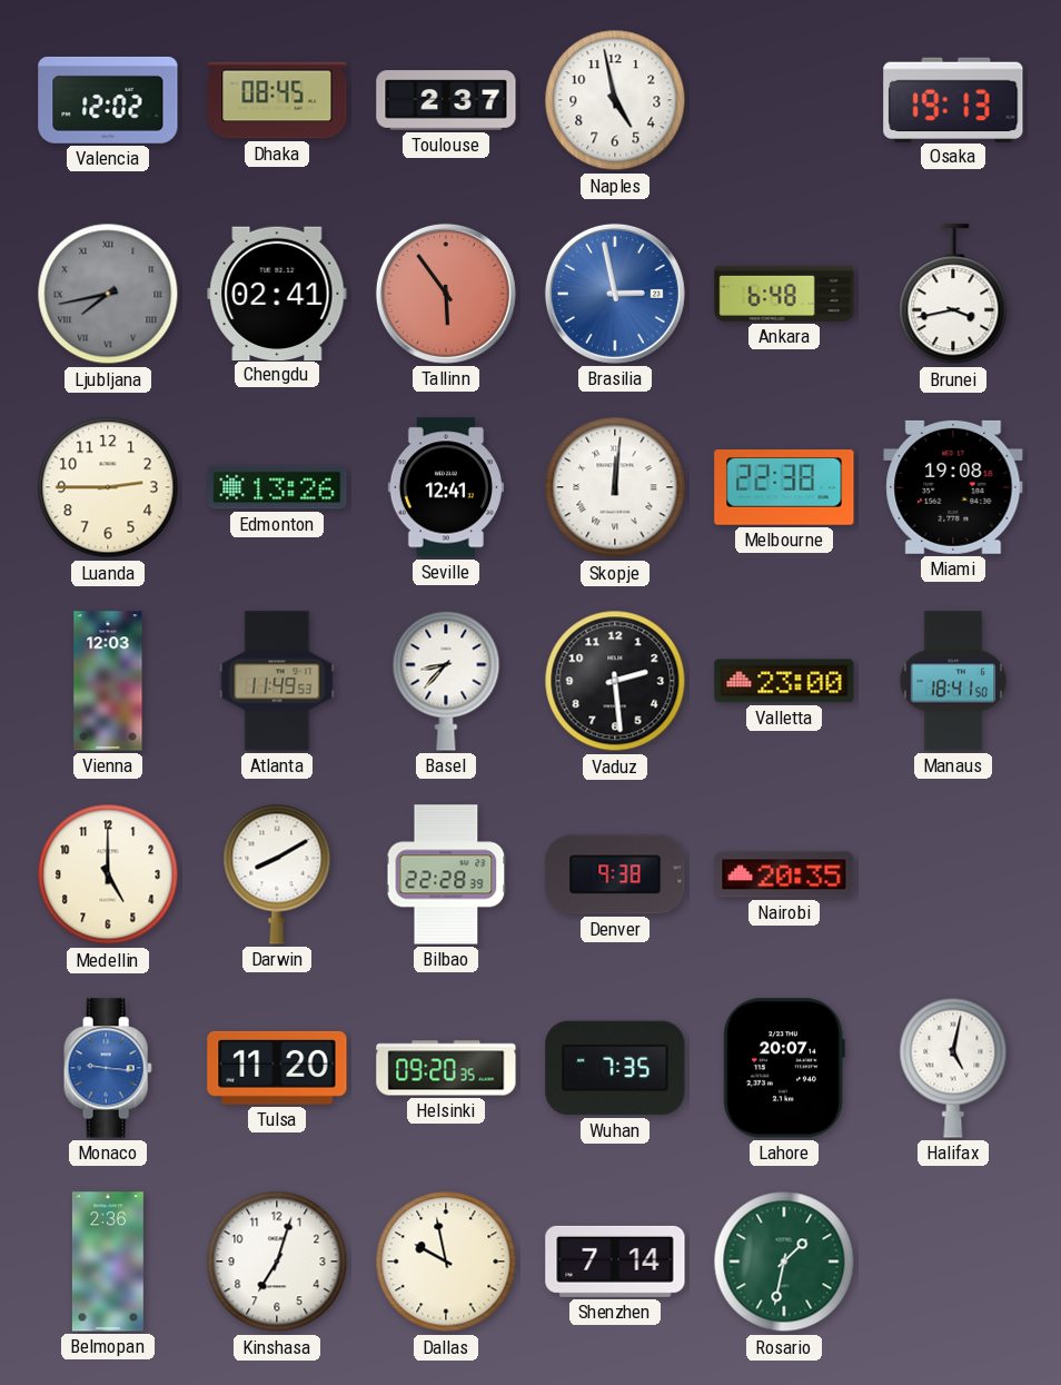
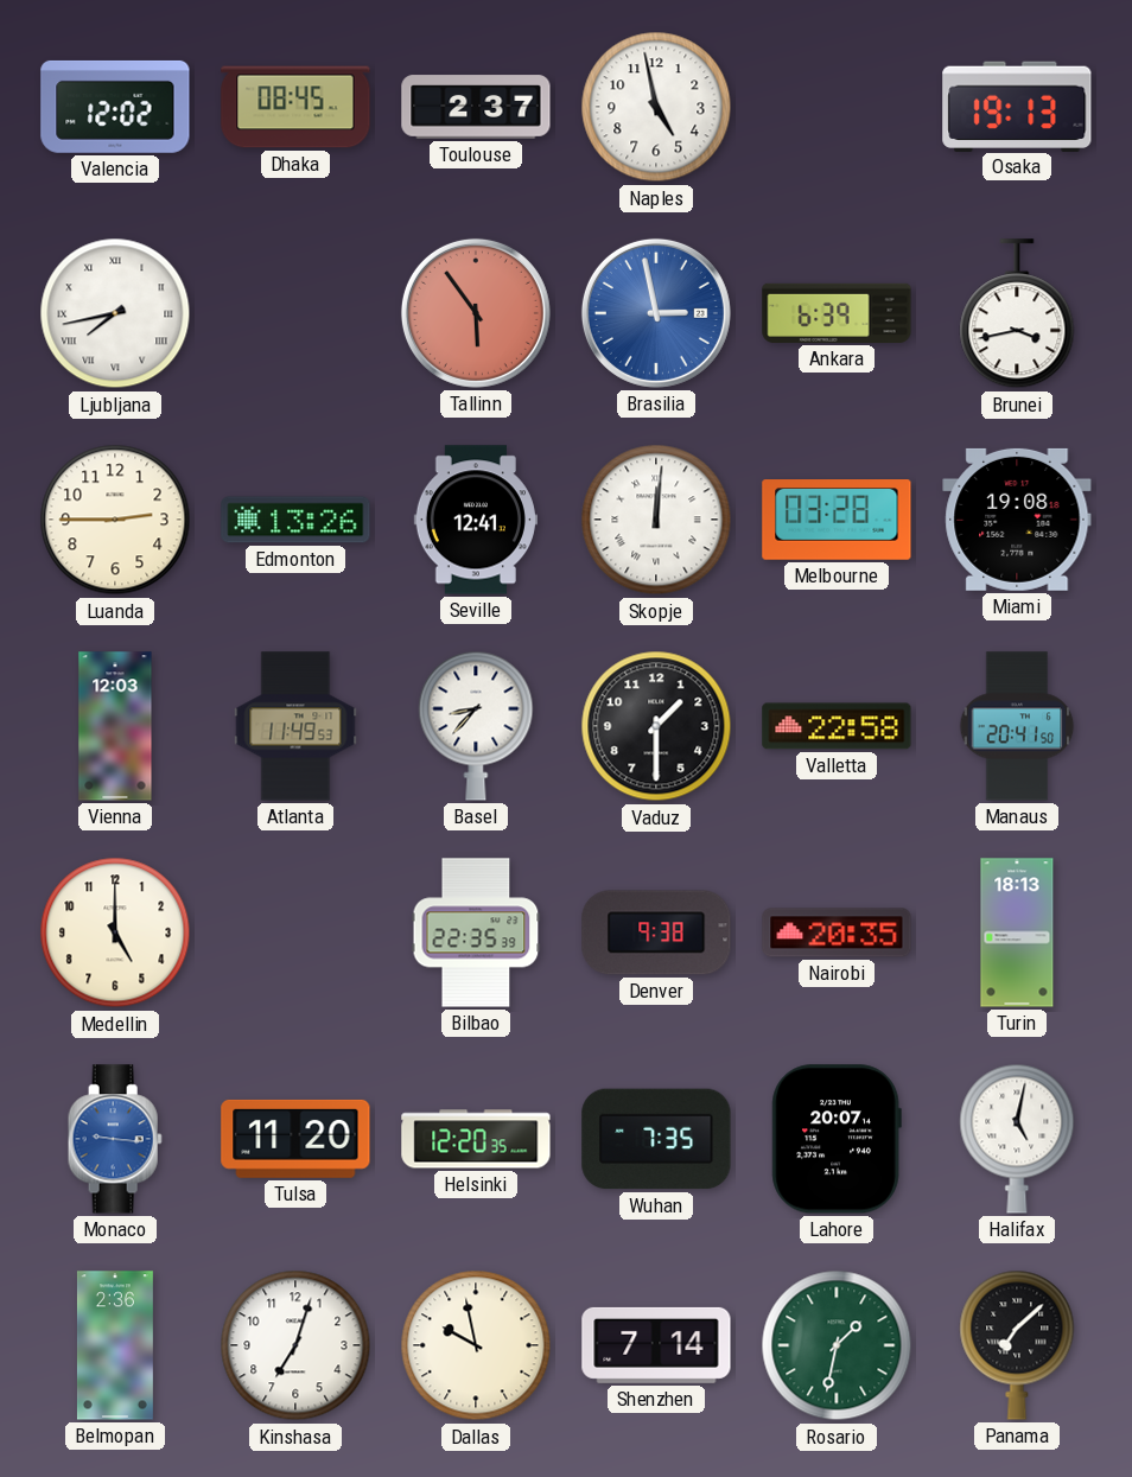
Ljubljana dial: grey -> white
Chengdu: 02:41 -> none
Ankara: 6:48 -> 6:39
Melbourne: 22:38 -> 03:28
Vaduz: 2:29 -> 1:30
Valletta: 23:00 -> 22:58
Manaus: 18:41 -> 20:41
Darwin: 8:10 -> none
Bilbao: 22:28 -> 22:35
Turin: none -> 18:13
Helsinki: 09:20 -> 12:20
Panama: none -> 7:08
